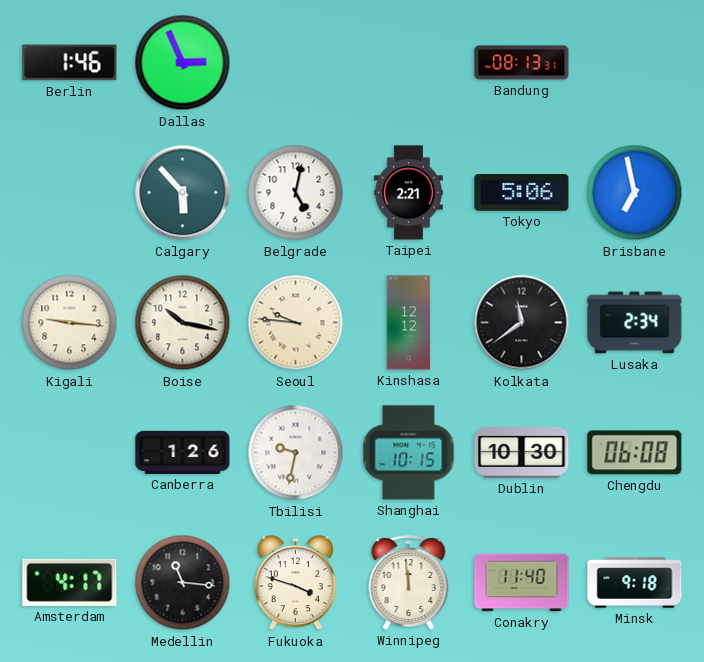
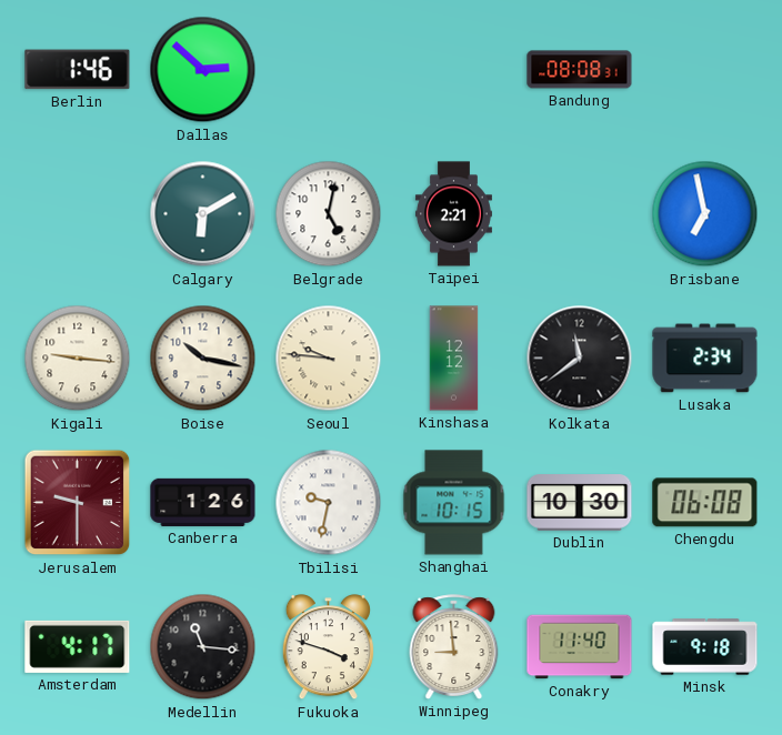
Dallas: 2:56 -> 2:52
Bandung: 08:13 -> 08:08
Calgary: 5:53 -> 6:10
Tokyo: 5:06 -> none
Jerusalem: none -> 9:30
Winnipeg: 11:59 -> 8:59
